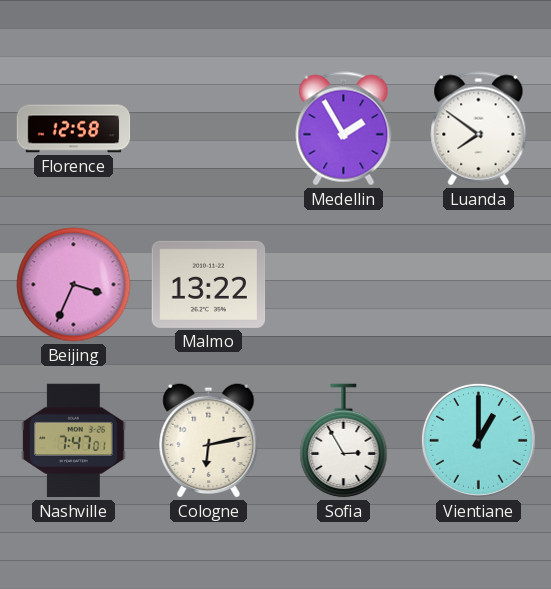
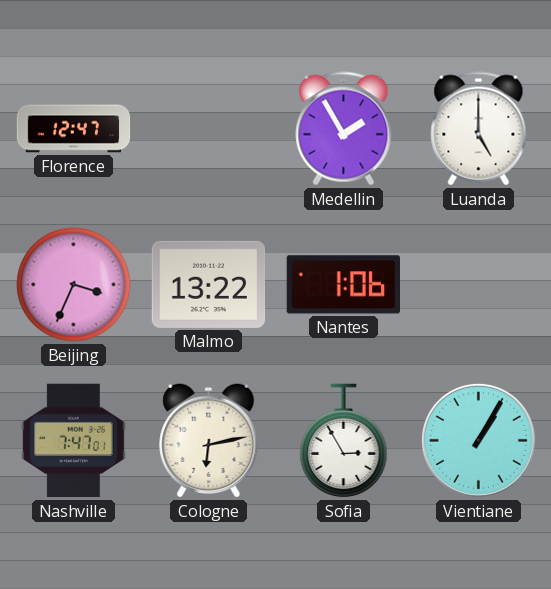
Florence: 12:58 -> 12:47
Luanda: 7:51 -> 5:00
Nantes: none -> 1:06
Vientiane: 1:00 -> 1:05
